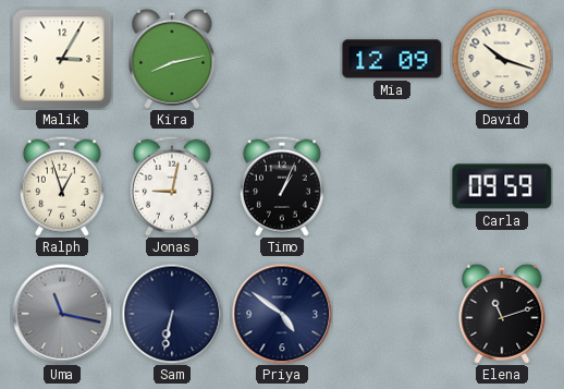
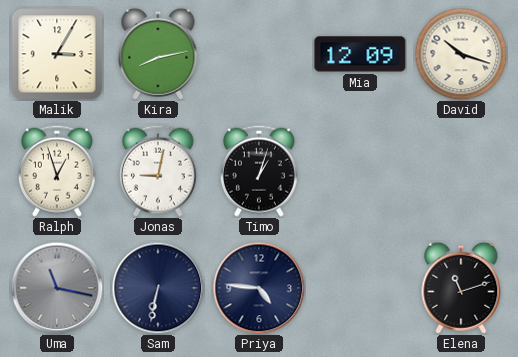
Timo: 1:04 -> 1:03
Carla: 09:59 -> none
Priya: 4:51 -> 4:46
